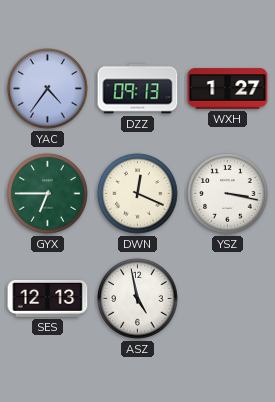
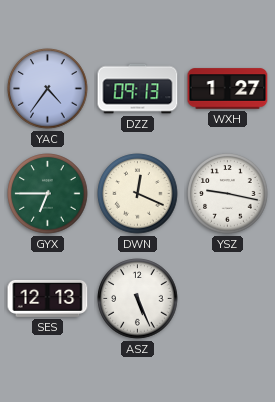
YSZ: 3:17 -> 9:17
ASZ: 4:58 -> 5:26
